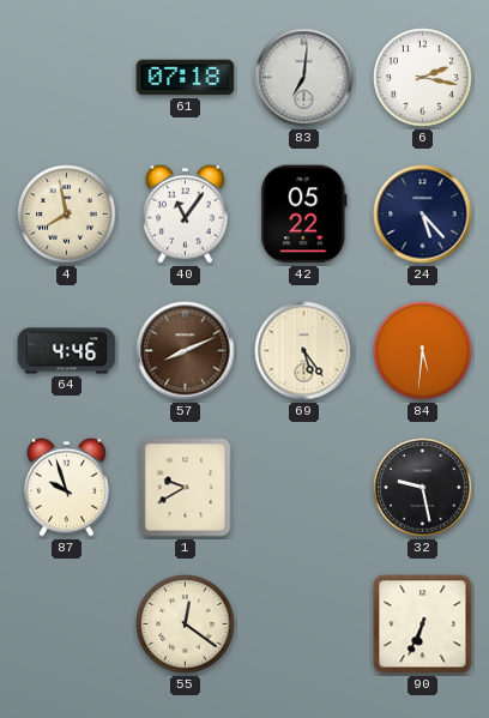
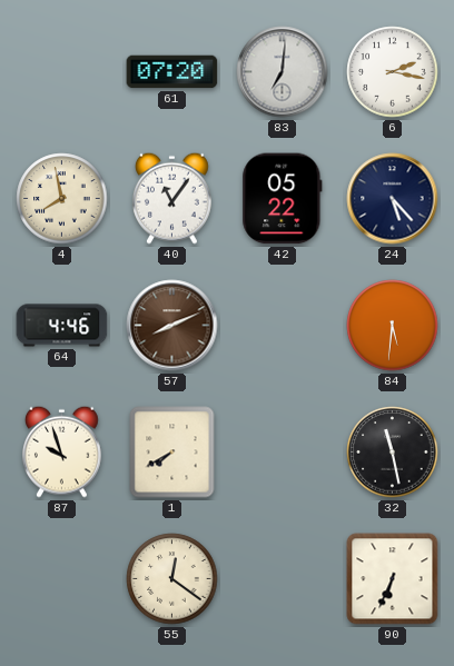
61: 07:18 -> 07:20
69: 5:24 -> none
1: 9:40 -> 7:40
32: 9:28 -> 11:28
